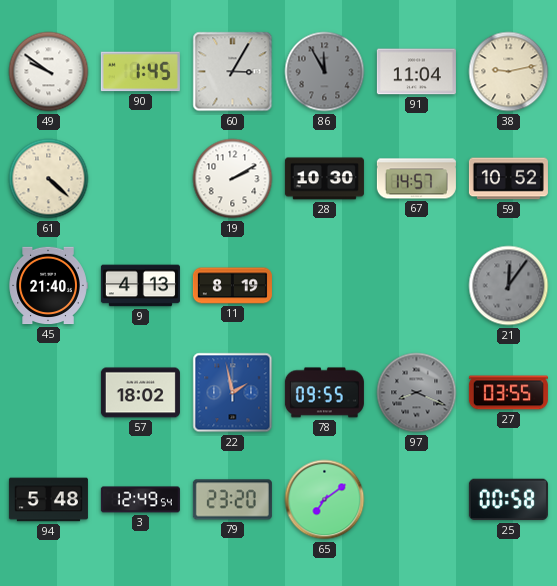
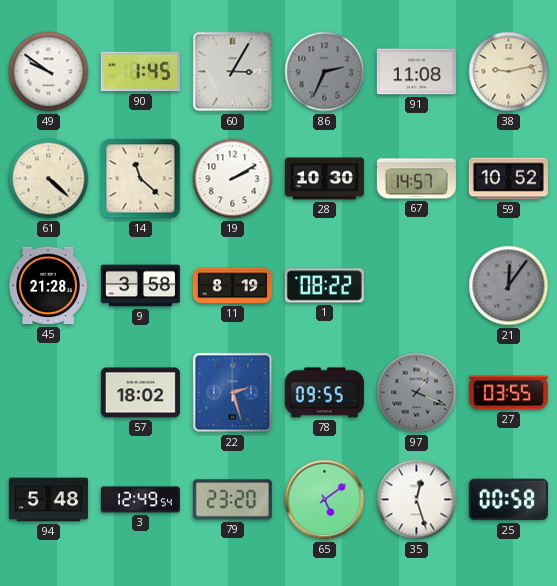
86: 11:55 -> 2:34
91: 11:04 -> 11:08
14: none -> 11:22
45: 21:40 -> 21:28
9: 4:13 -> 3:58
1: none -> 08:22
22: 1:58 -> 2:27
97: 8:19 -> 1:19
65: 7:09 -> 5:09
35: none -> 12:27
